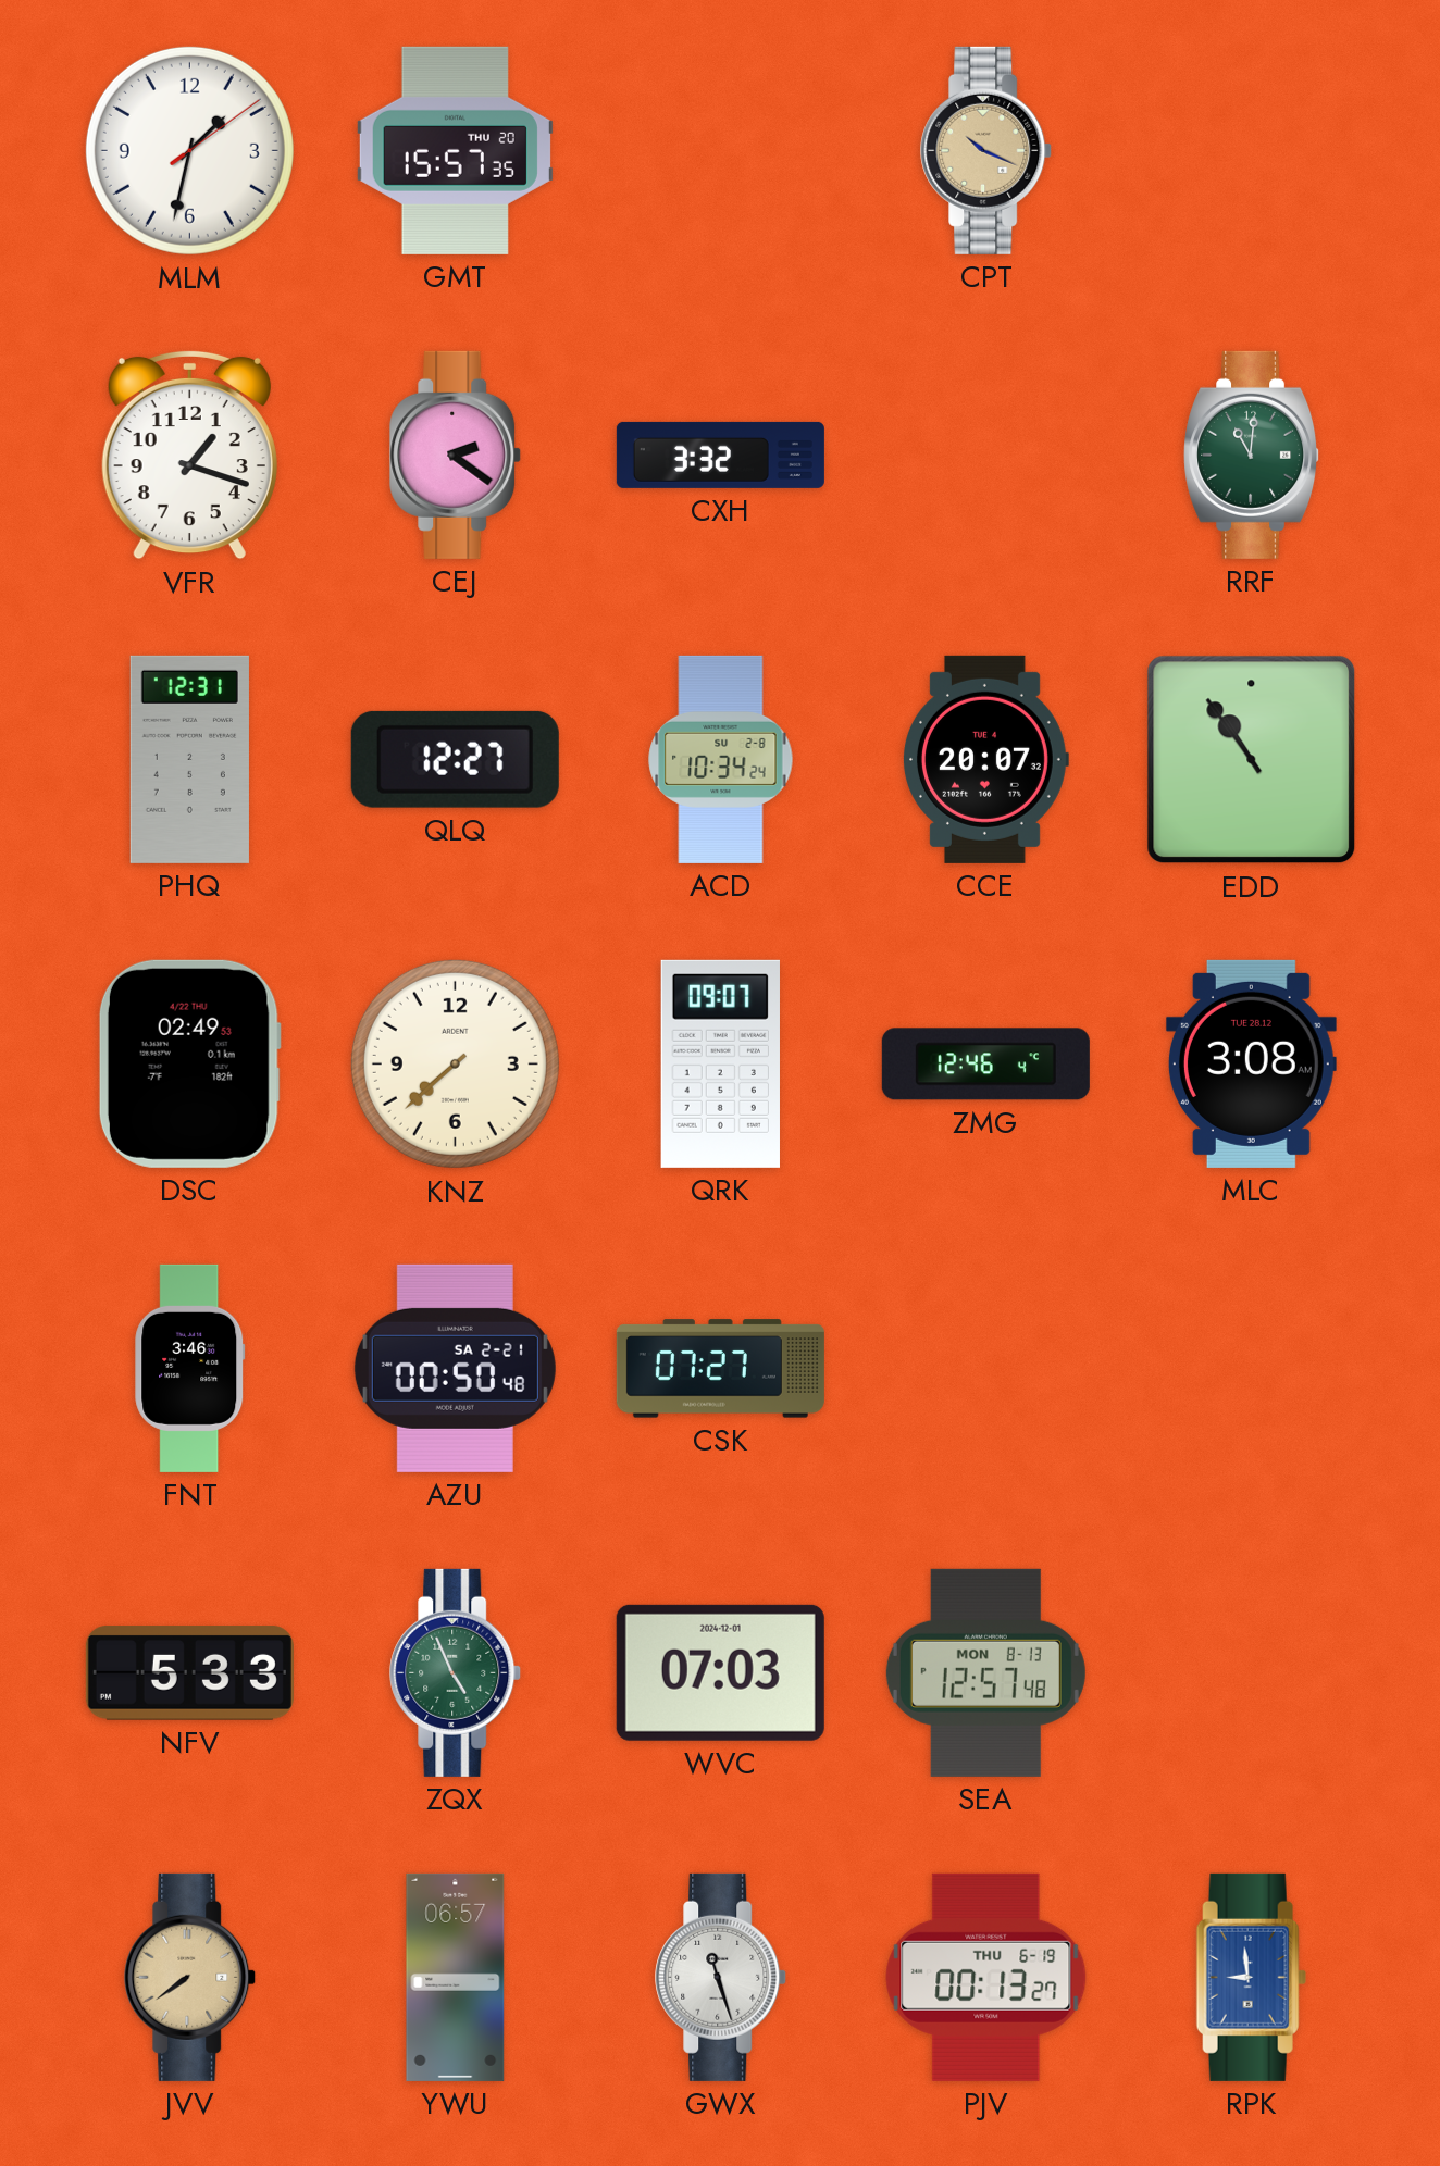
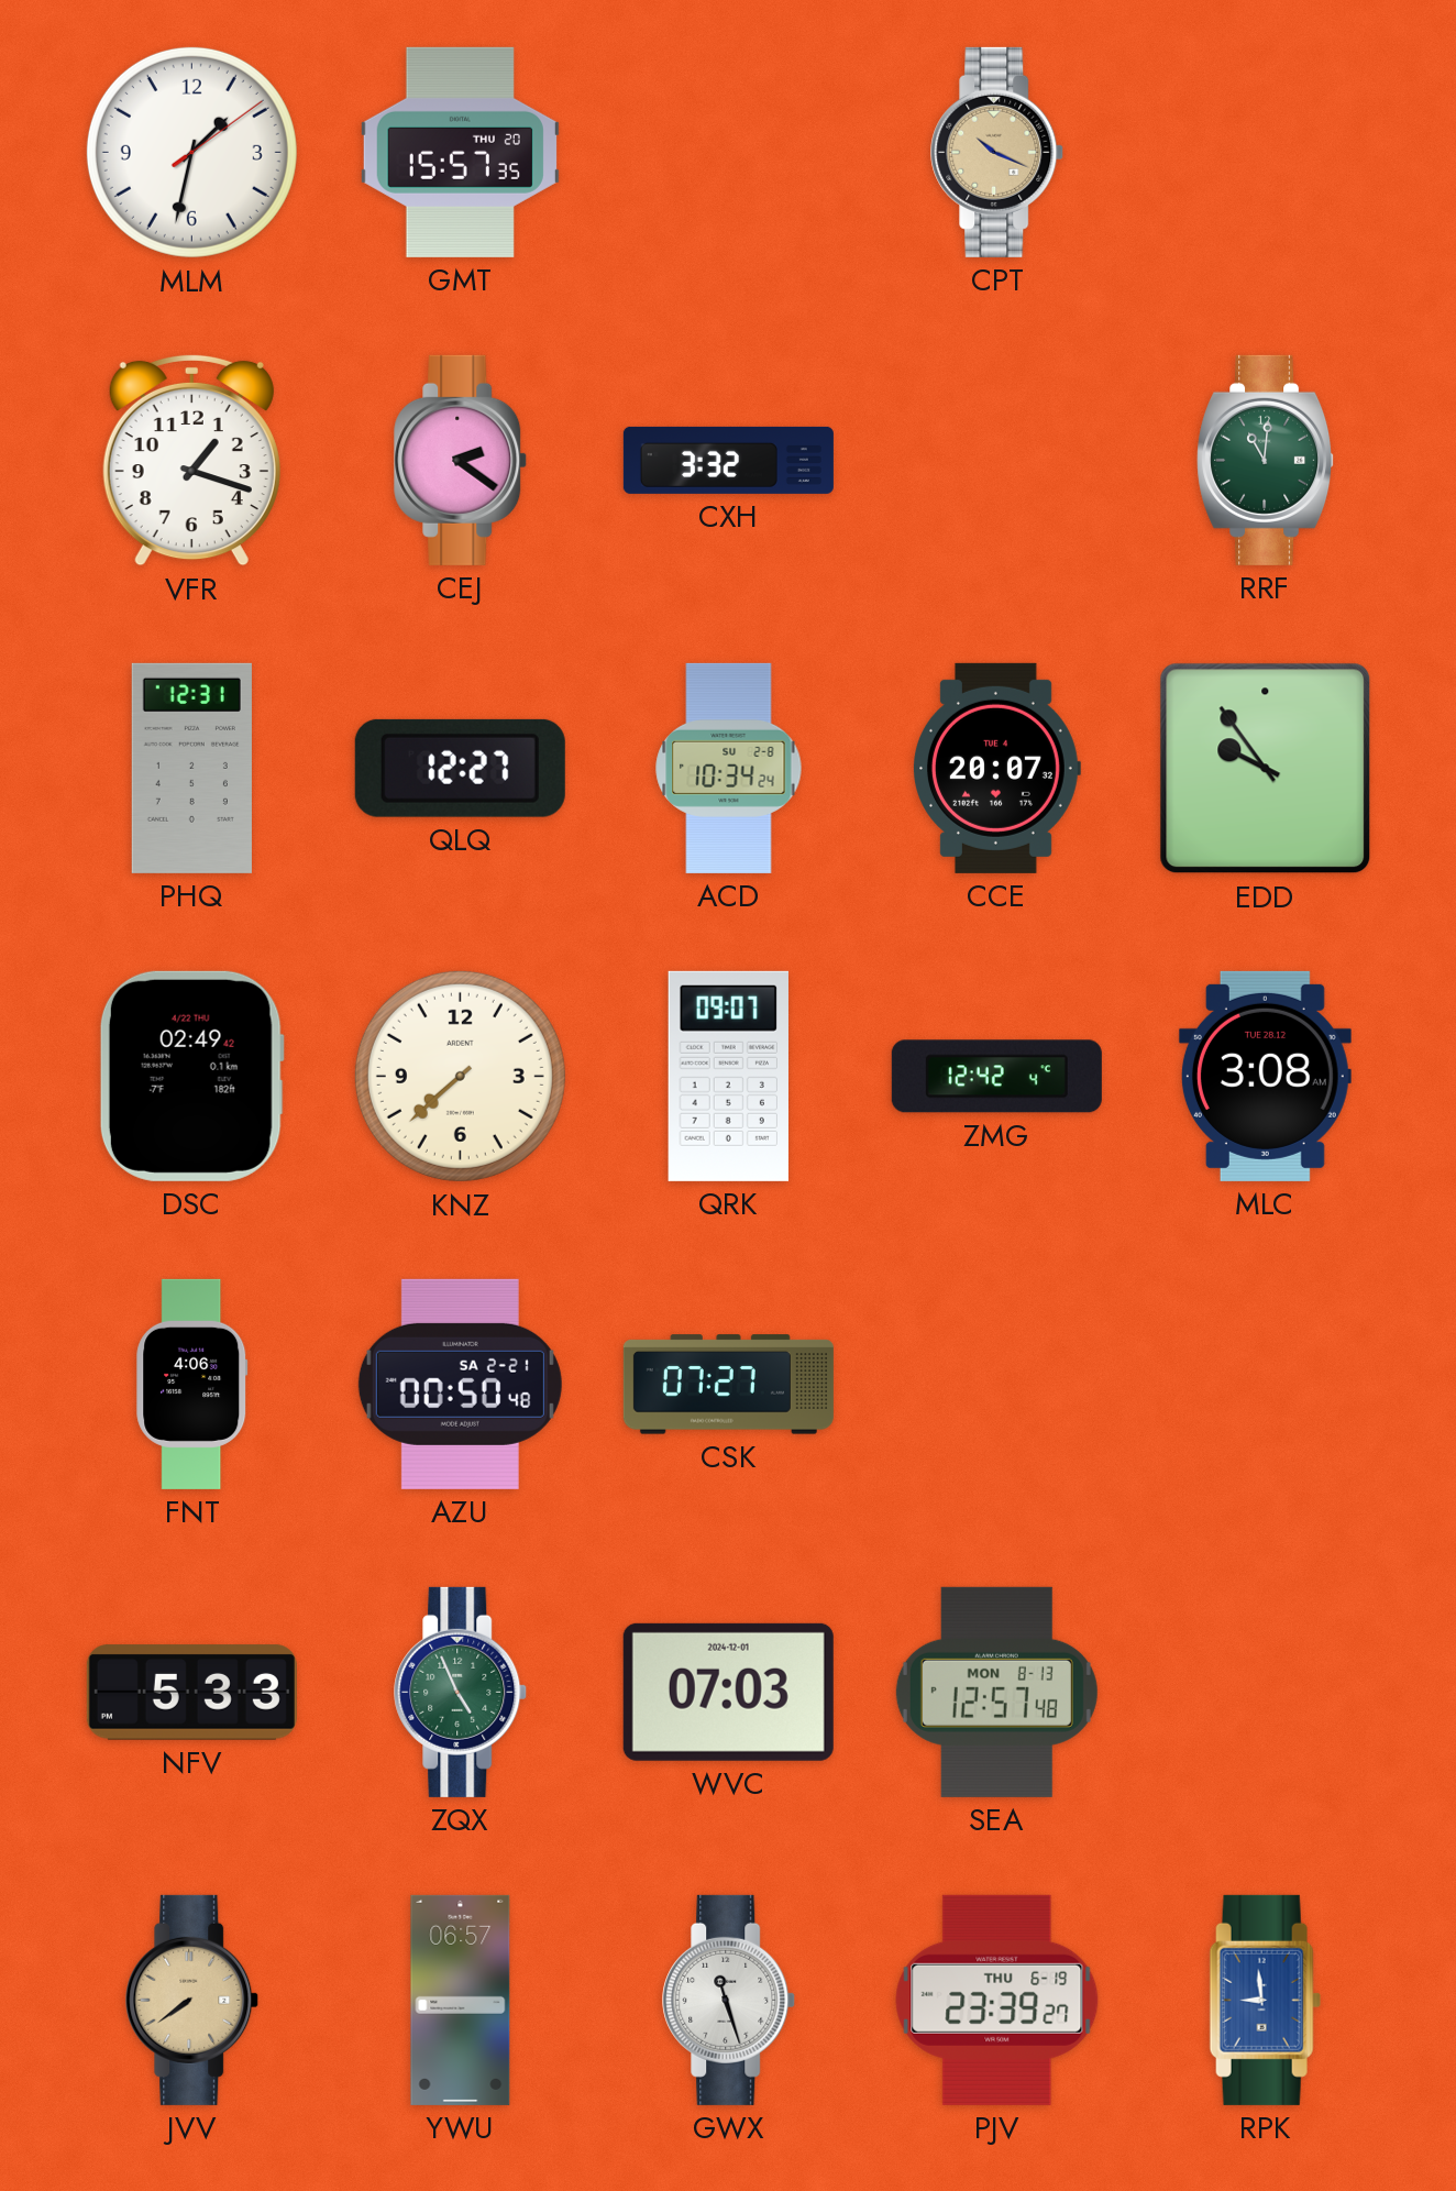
EDD: 10:54 -> 9:54
DSC: 02:49:53 -> 02:49:42
ZMG: 12:46 -> 12:42
FNT: 3:46 -> 4:06
PJV: 00:13 -> 23:39
